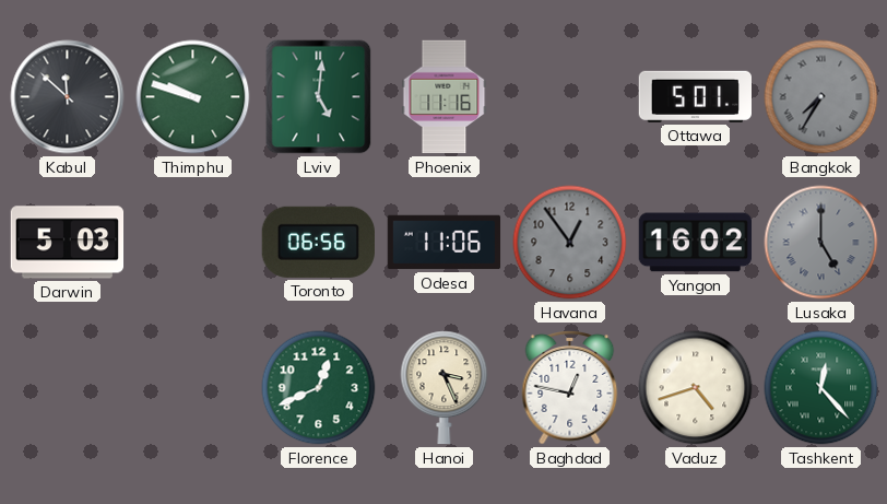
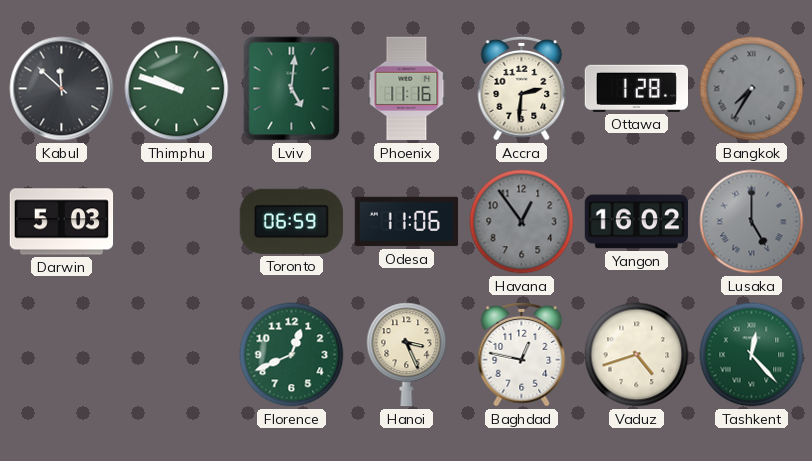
Accra: none -> 2:31
Ottawa: 5:01 -> 1:28
Toronto: 06:56 -> 06:59
